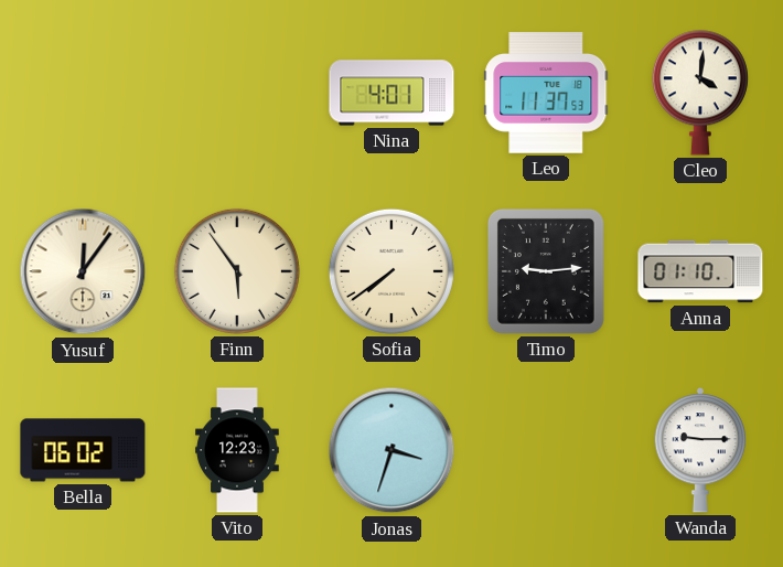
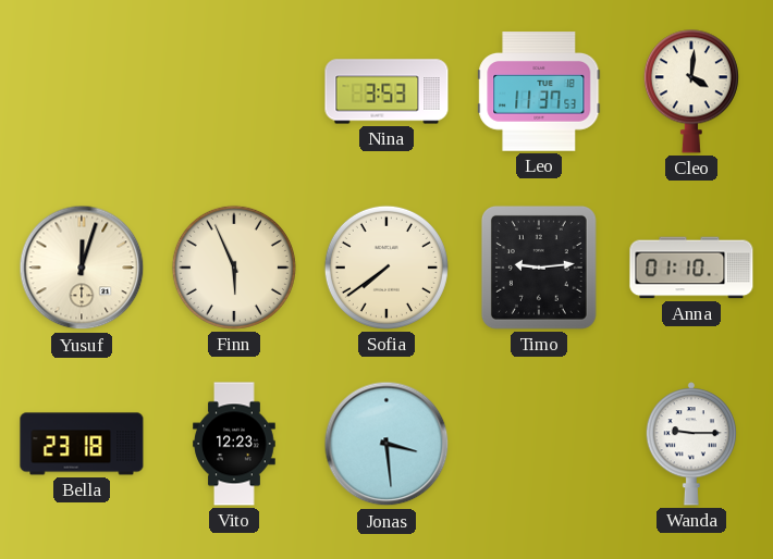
Nina: 4:01 -> 3:53
Yusuf: 12:06 -> 12:03
Finn: 5:54 -> 5:56
Bella: 06:02 -> 23:18
Jonas: 3:33 -> 3:29
